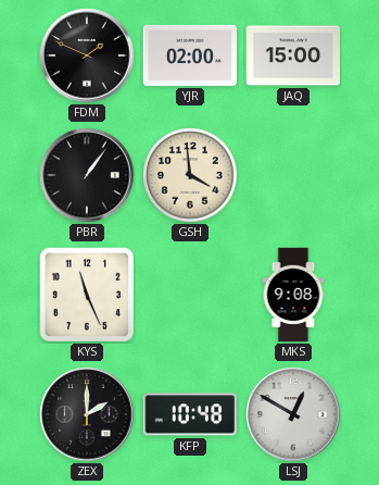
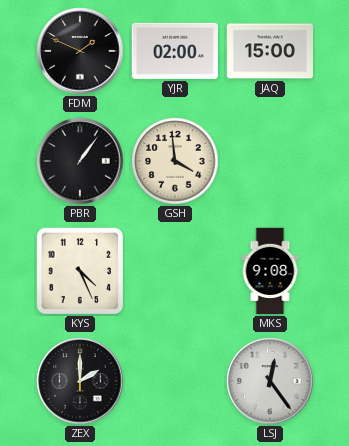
KYS: 11:26 -> 4:26
KFP: 10:48 -> none
LSJ: 12:50 -> 12:24
